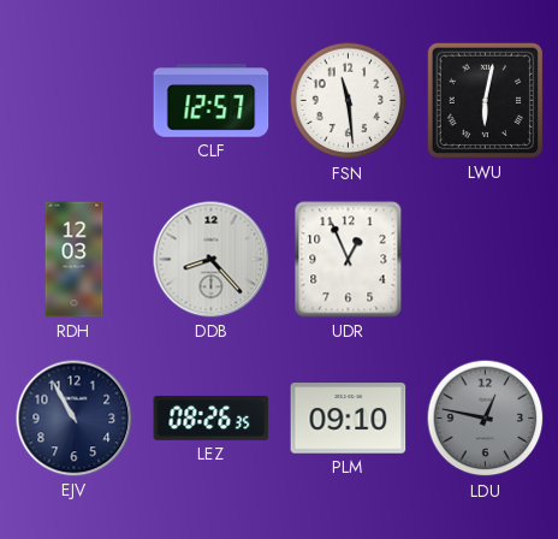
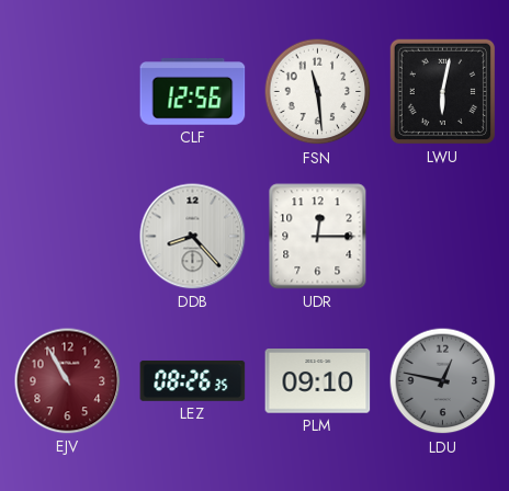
CLF: 12:57 -> 12:56
RDH: 12:03 -> none
UDR: 12:56 -> 12:15
EJV dial: navy -> burgundy
